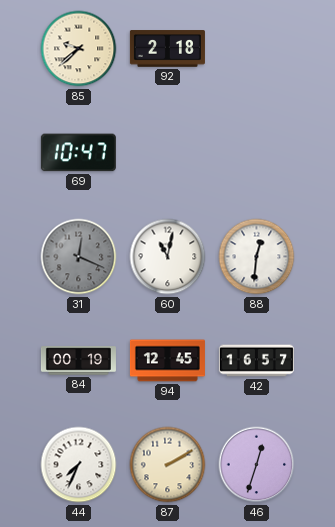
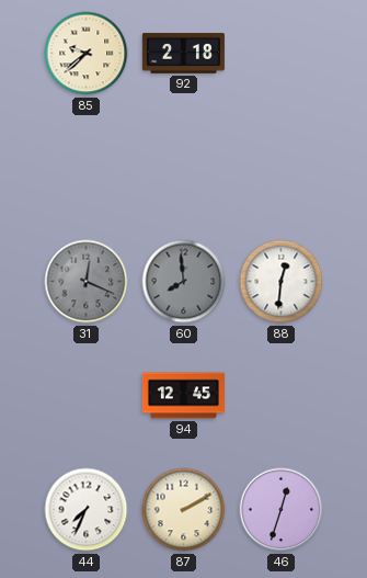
69: 10:47 -> none
60: 11:02 -> 7:59
60 dial: white -> grey
84: 00:19 -> none
42: 16:57 -> none
